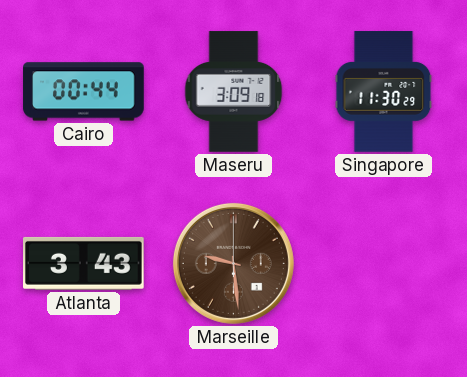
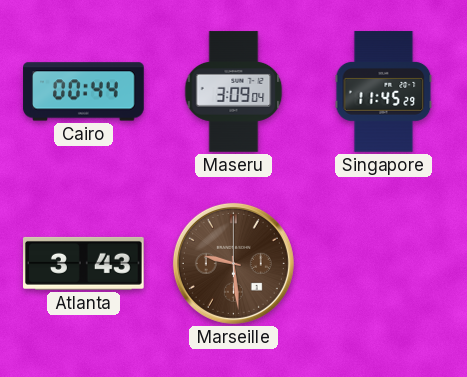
Maseru: 3:09:18 -> 3:09:04
Singapore: 11:30 -> 11:45
